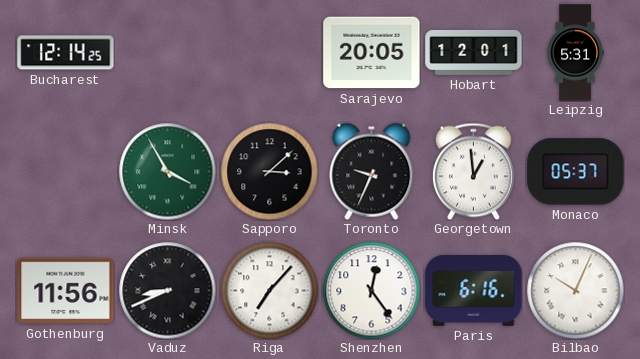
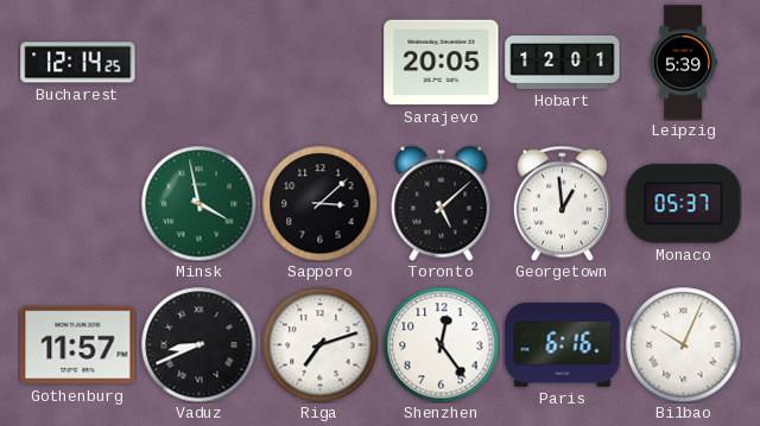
Leipzig: 5:31 -> 5:39
Minsk: 3:55 -> 3:58
Toronto: 9:34 -> 5:08
Gothenburg: 11:56 -> 11:57
Riga: 7:07 -> 7:12
